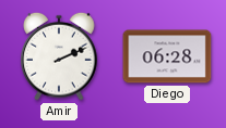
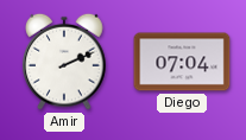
Diego: 06:28 -> 07:04
